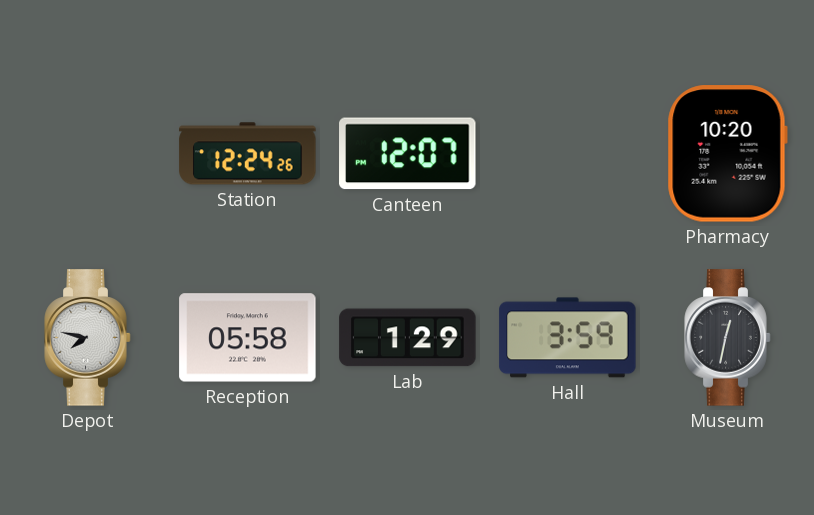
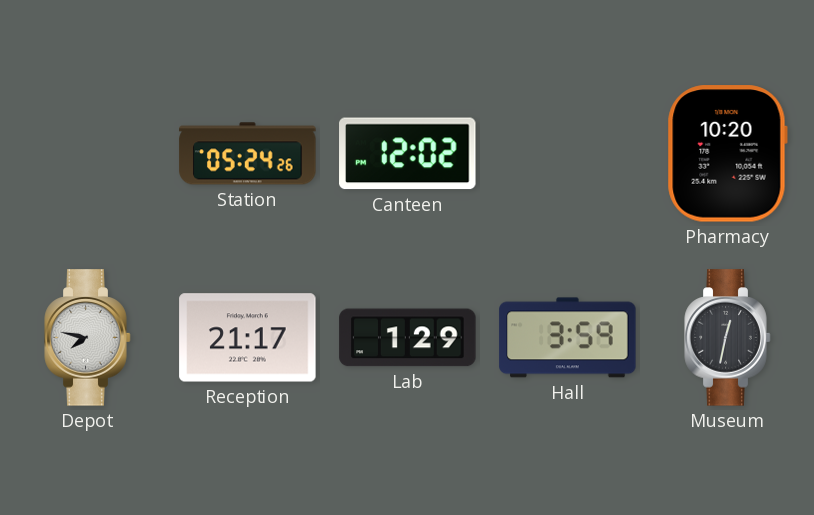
Station: 12:24 -> 05:24
Canteen: 12:07 -> 12:02
Reception: 05:58 -> 21:17
